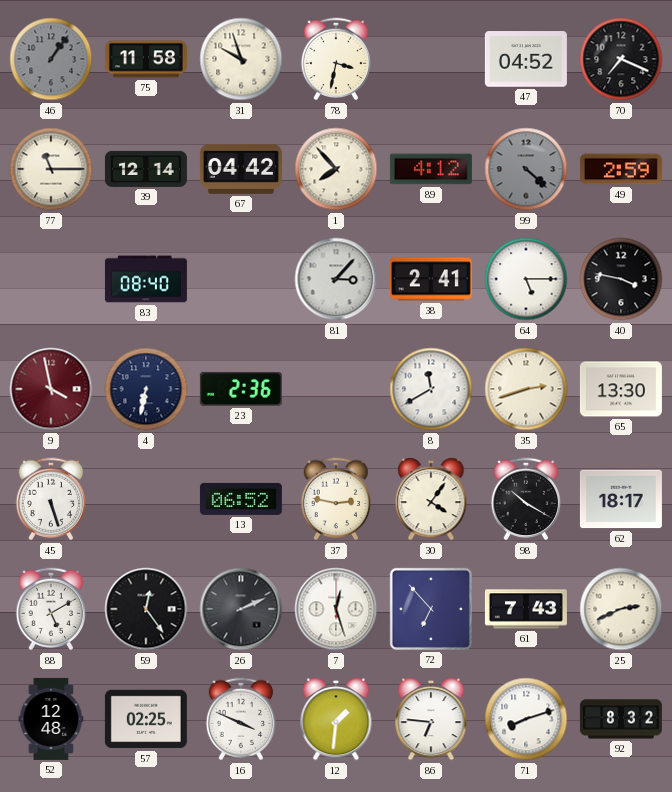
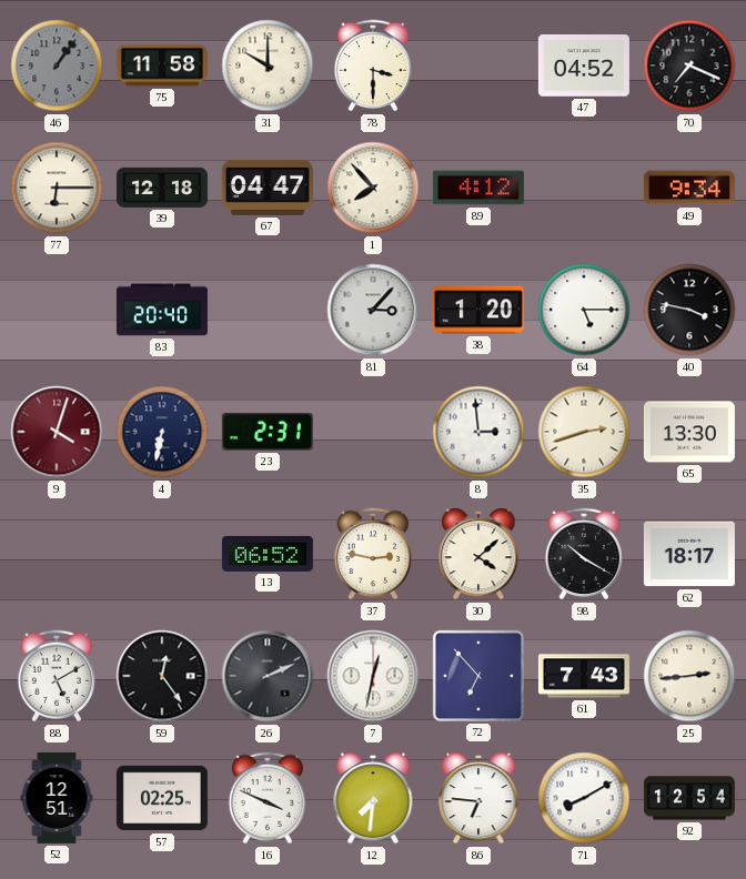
31: 9:57 -> 10:00
78: 3:32 -> 3:30
77: 11:15 -> 6:15
39: 12:14 -> 12:18
67: 04:42 -> 04:47
99: 4:22 -> none
49: 2:59 -> 9:34
83: 08:40 -> 20:40
38: 2:41 -> 1:20
9: 3:58 -> 4:03
23: 2:36 -> 2:31
8: 11:40 -> 2:59
45: 5:27 -> none
30: 4:06 -> 4:08
7: 12:27 -> 12:32
25: 2:41 -> 2:44
52: 12:48 -> 12:51
12: 1:31 -> 7:31
71: 8:12 -> 8:10
92: 8:32 -> 12:54
